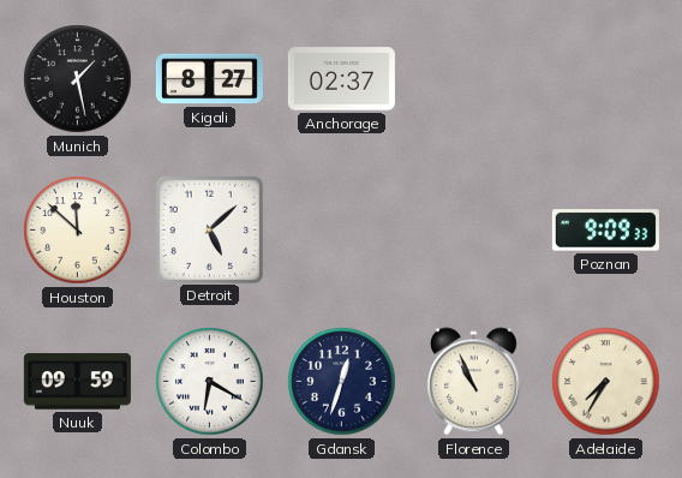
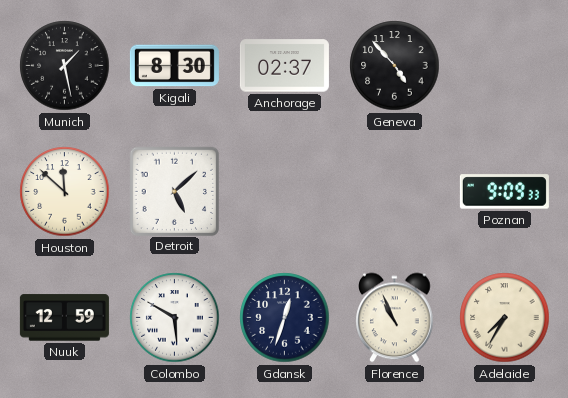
Kigali: 8:27 -> 8:30
Geneva: none -> 4:53
Nuuk: 09:59 -> 12:59
Colombo: 6:20 -> 5:50
